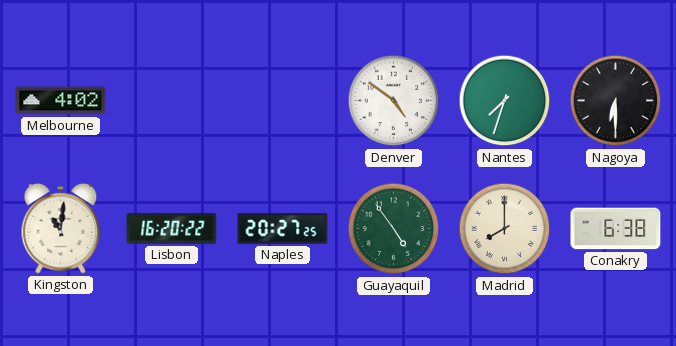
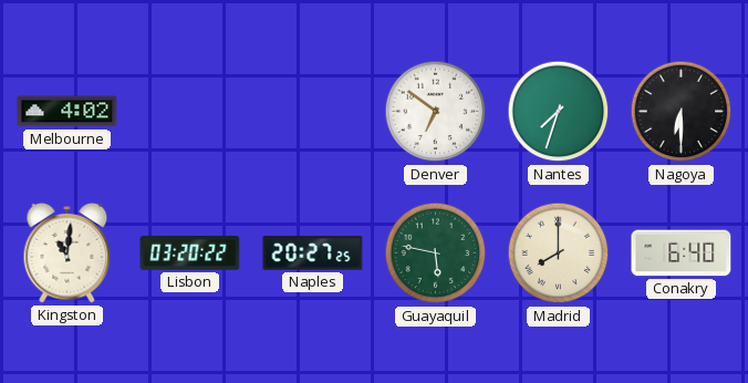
Denver: 4:51 -> 6:51
Lisbon: 16:20 -> 03:20
Guayaquil: 4:54 -> 5:47
Conakry: 6:38 -> 6:40
